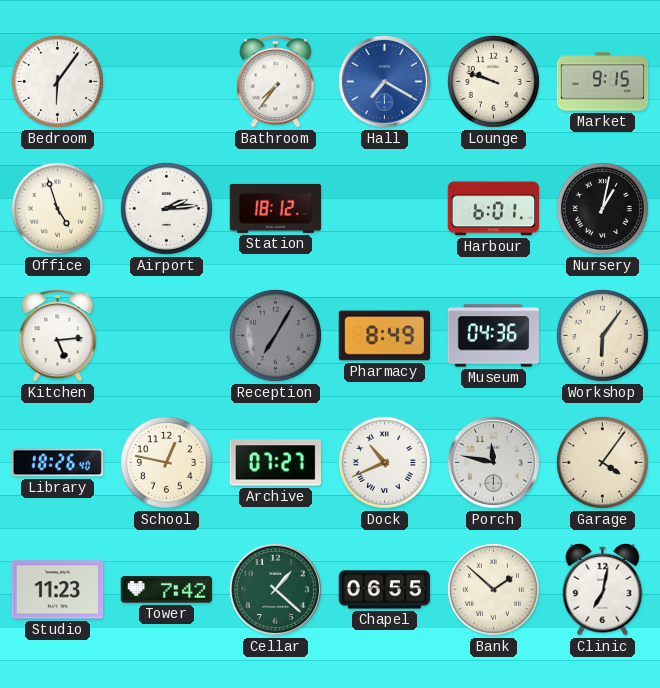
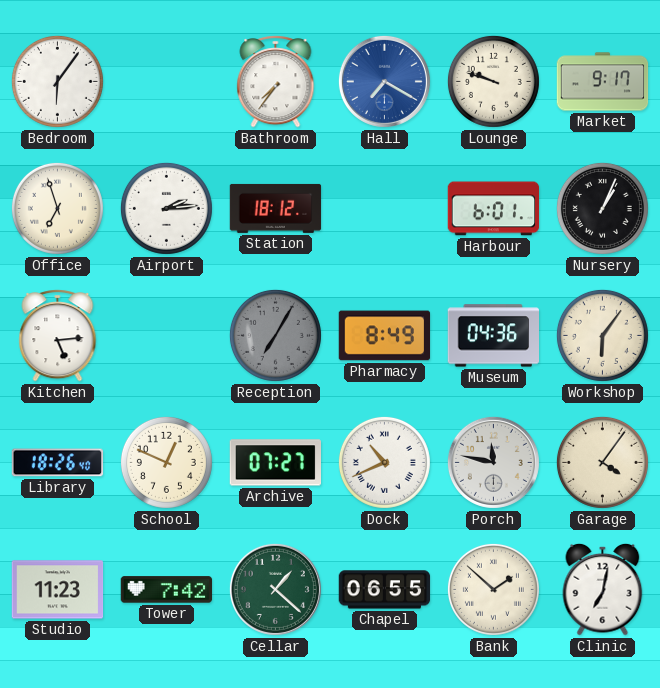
Market: 9:15 -> 9:17
Office: 4:57 -> 6:57
Nursery: 1:02 -> 1:04
School: 12:47 -> 12:49
